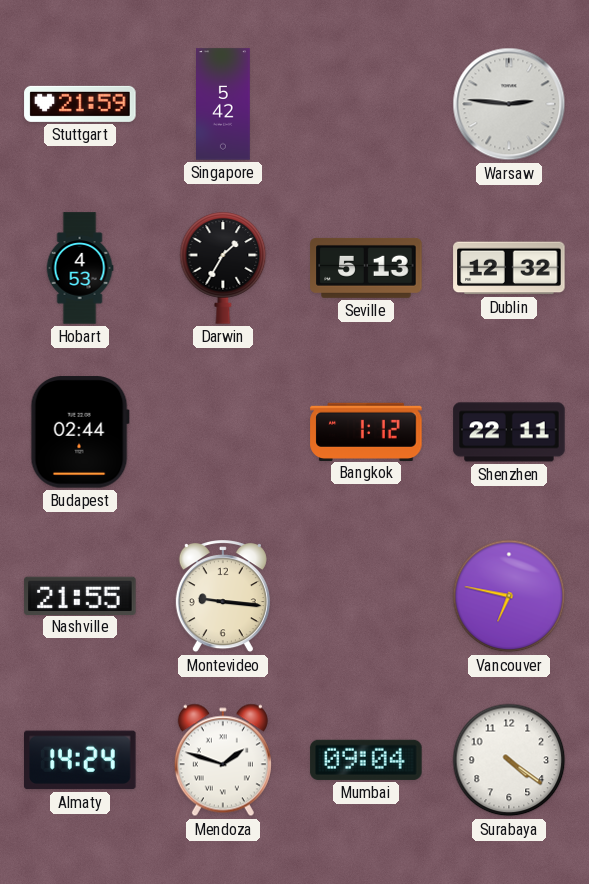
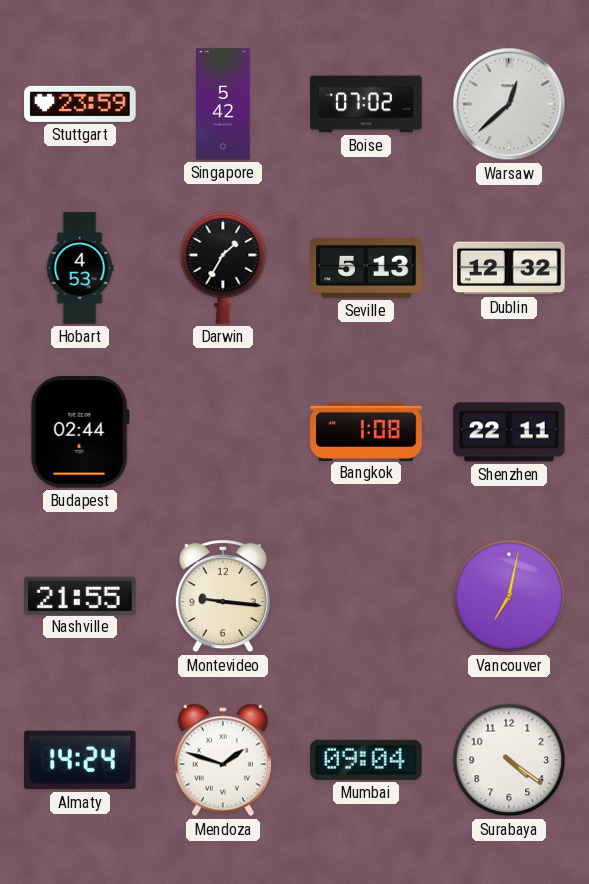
Stuttgart: 21:59 -> 23:59
Boise: none -> 07:02
Warsaw: 2:46 -> 12:38
Bangkok: 1:12 -> 1:08
Vancouver: 6:47 -> 7:02
